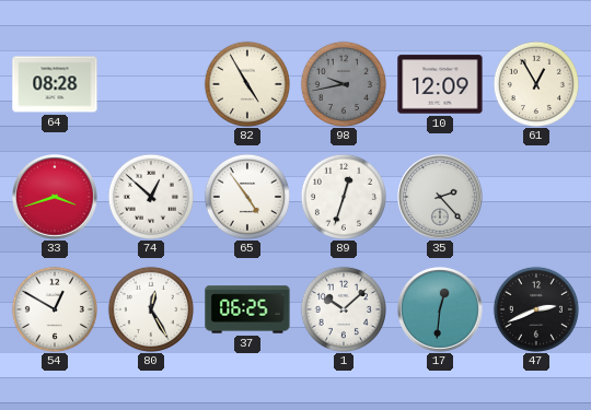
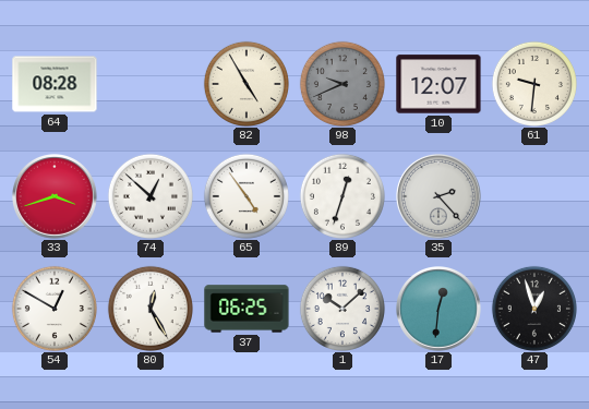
98: 9:43 -> 9:41
10: 12:09 -> 12:07
61: 12:55 -> 9:31
47: 2:41 -> 12:57
